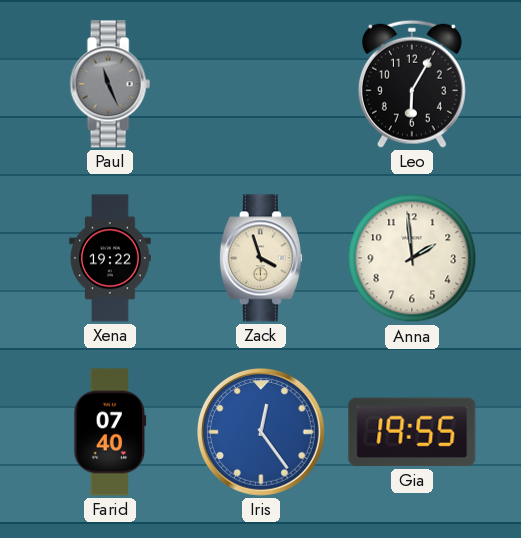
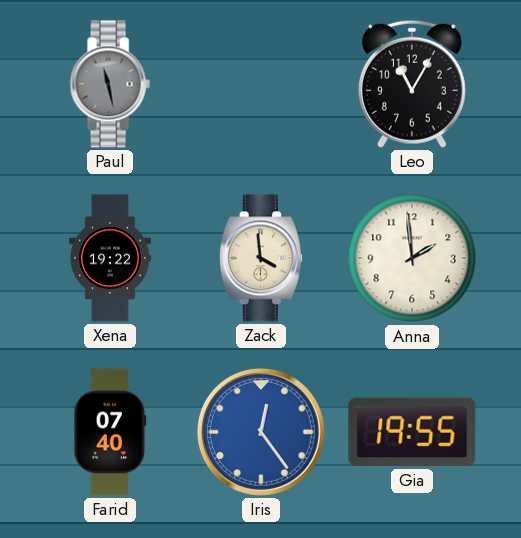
Paul: 11:26 -> 11:28
Leo: 6:05 -> 11:05
Zack: 3:57 -> 3:59
